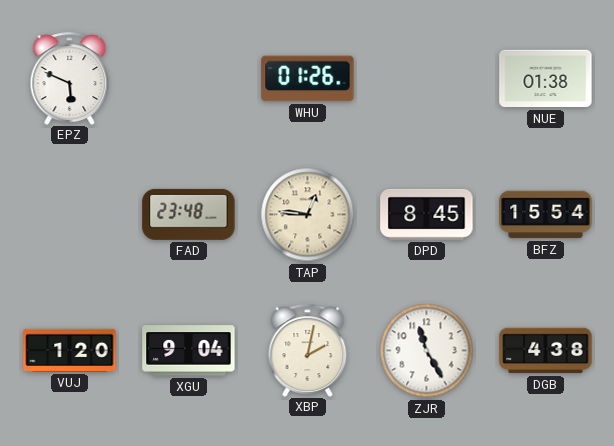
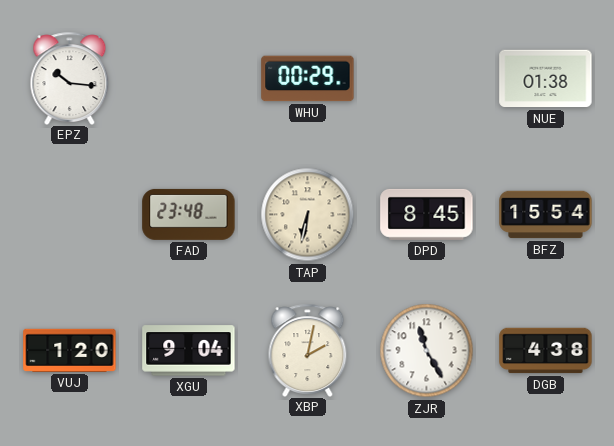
EPZ: 5:49 -> 10:16
WHU: 01:26 -> 00:29
TAP: 12:46 -> 6:32
